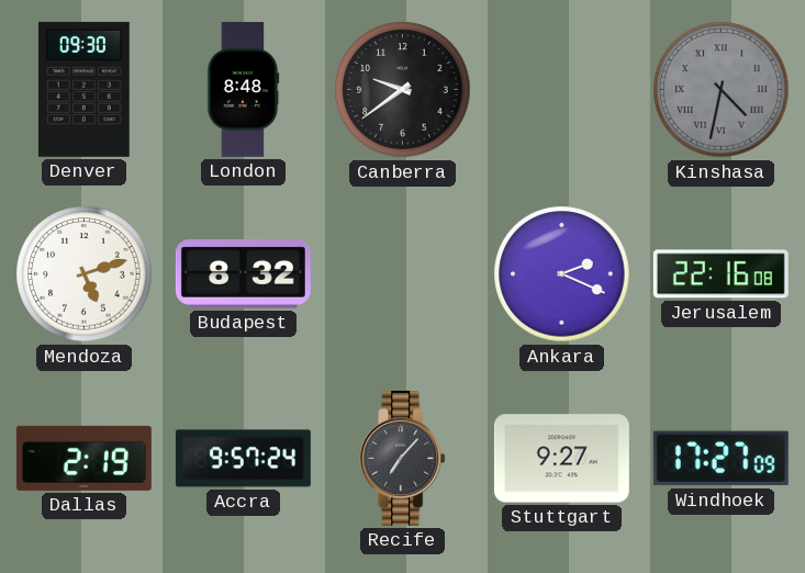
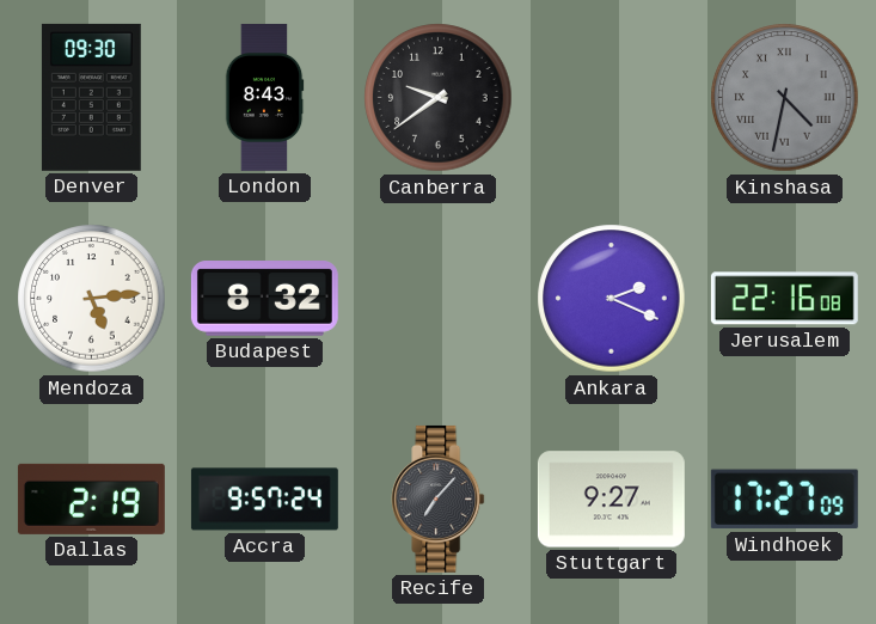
London: 8:48 -> 8:43
Mendoza: 5:12 -> 5:14
